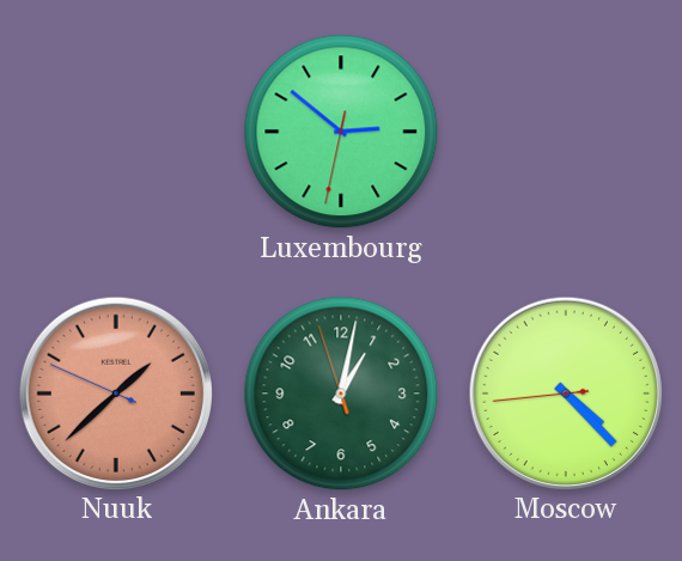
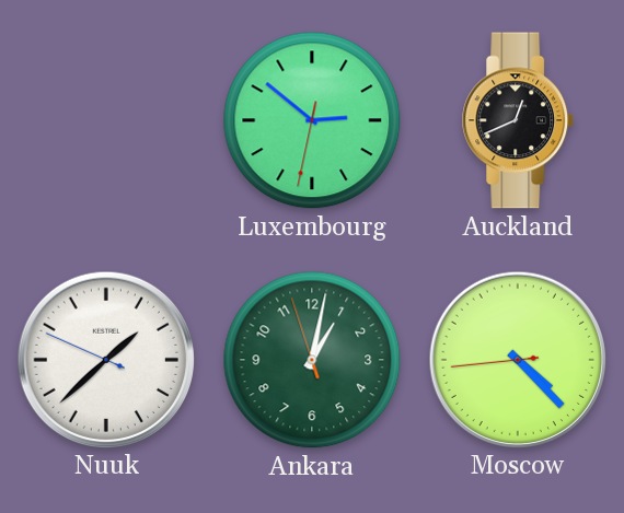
Auckland: none -> 12:41
Nuuk dial: salmon -> white
